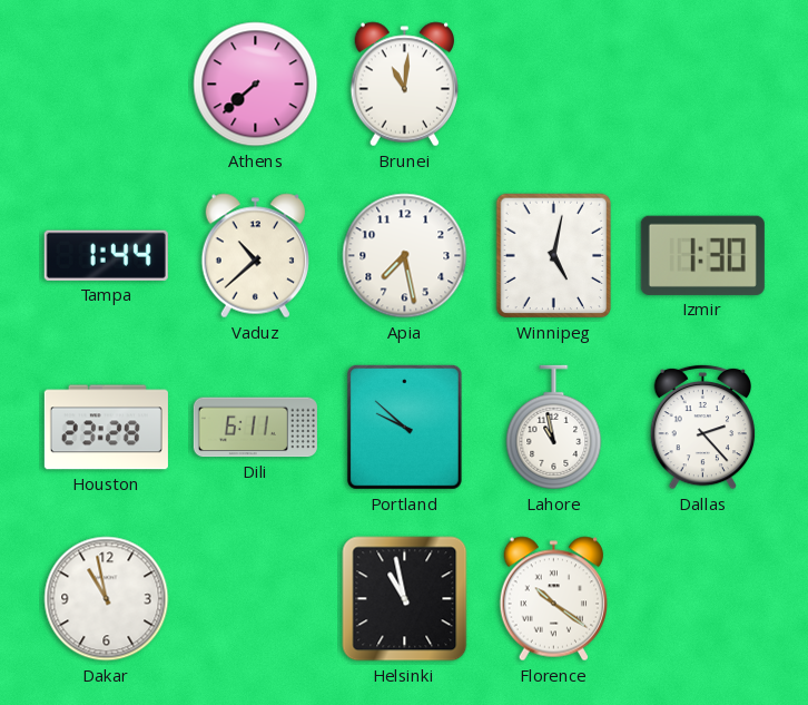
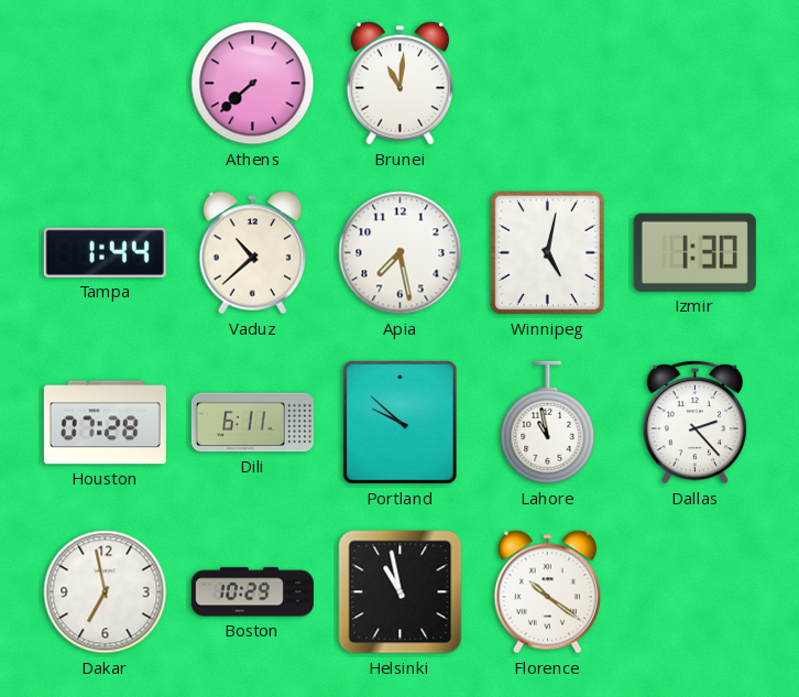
Houston: 23:28 -> 07:28
Dakar: 10:58 -> 6:58
Boston: none -> 10:29
